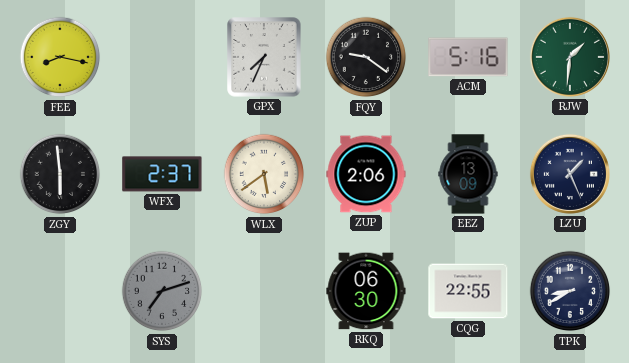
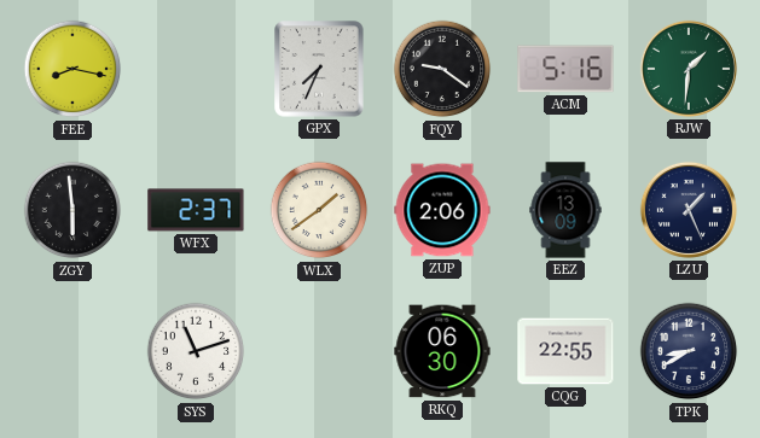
WLX: 5:39 -> 1:39
SYS: 7:12 -> 11:12
SYS dial: grey -> white
